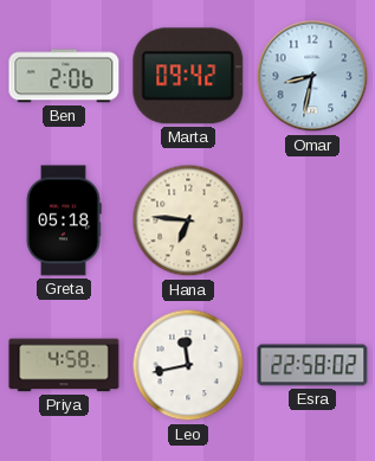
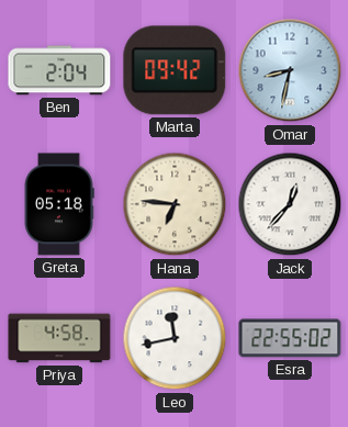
Ben: 2:06 -> 2:04
Jack: none -> 12:37
Esra: 22:58 -> 22:55
